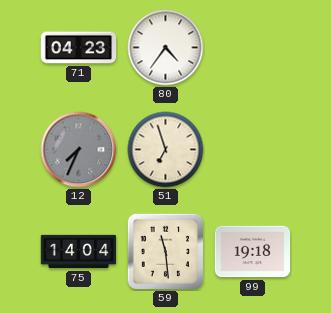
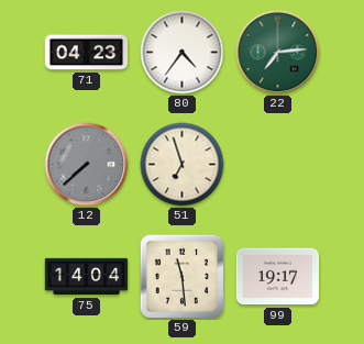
22: none -> 7:14
12: 7:34 -> 7:38
99: 19:18 -> 19:17
